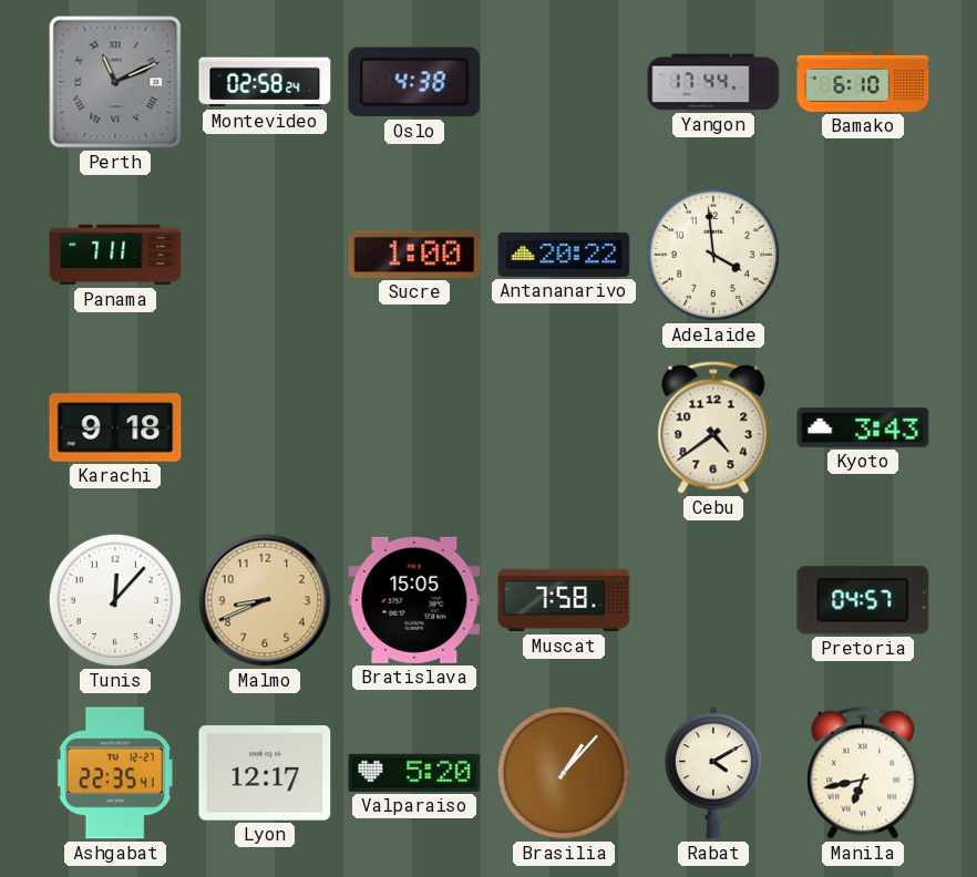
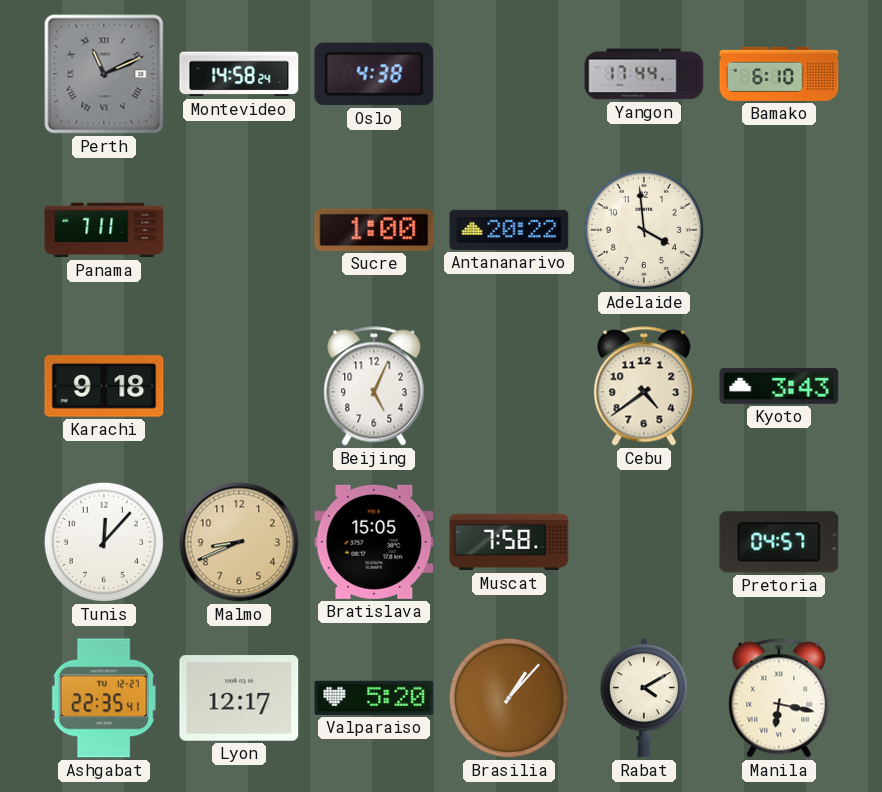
Montevideo: 02:58 -> 14:58
Beijing: none -> 5:04
Manila: 6:43 -> 6:17
